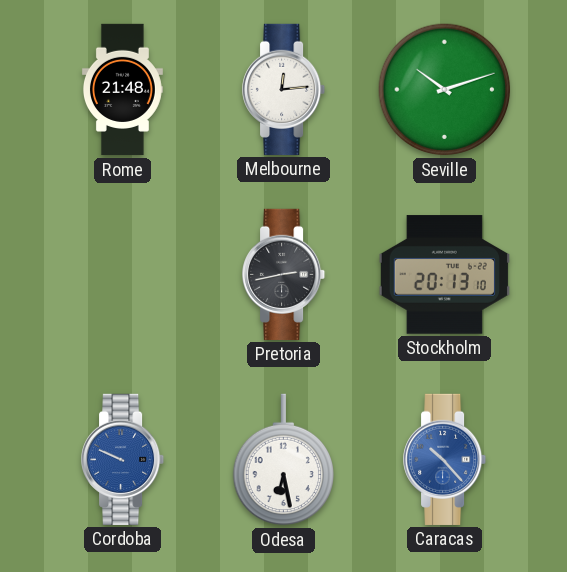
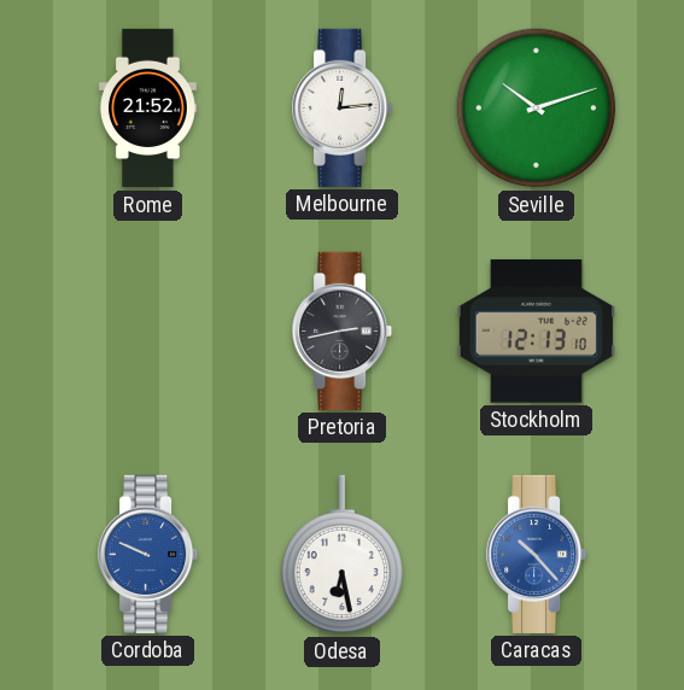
Rome: 21:48 -> 21:52
Stockholm: 20:13 -> 12:13
